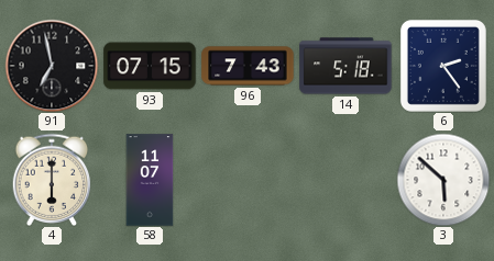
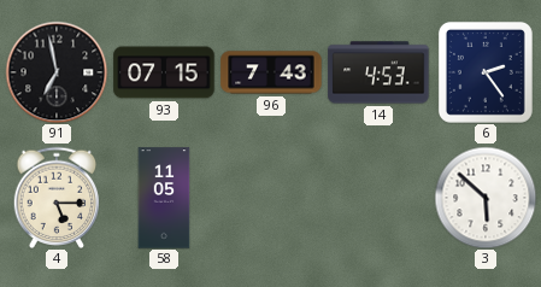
14: 5:18 -> 4:53
4: 6:00 -> 5:15
58: 11:07 -> 11:05
